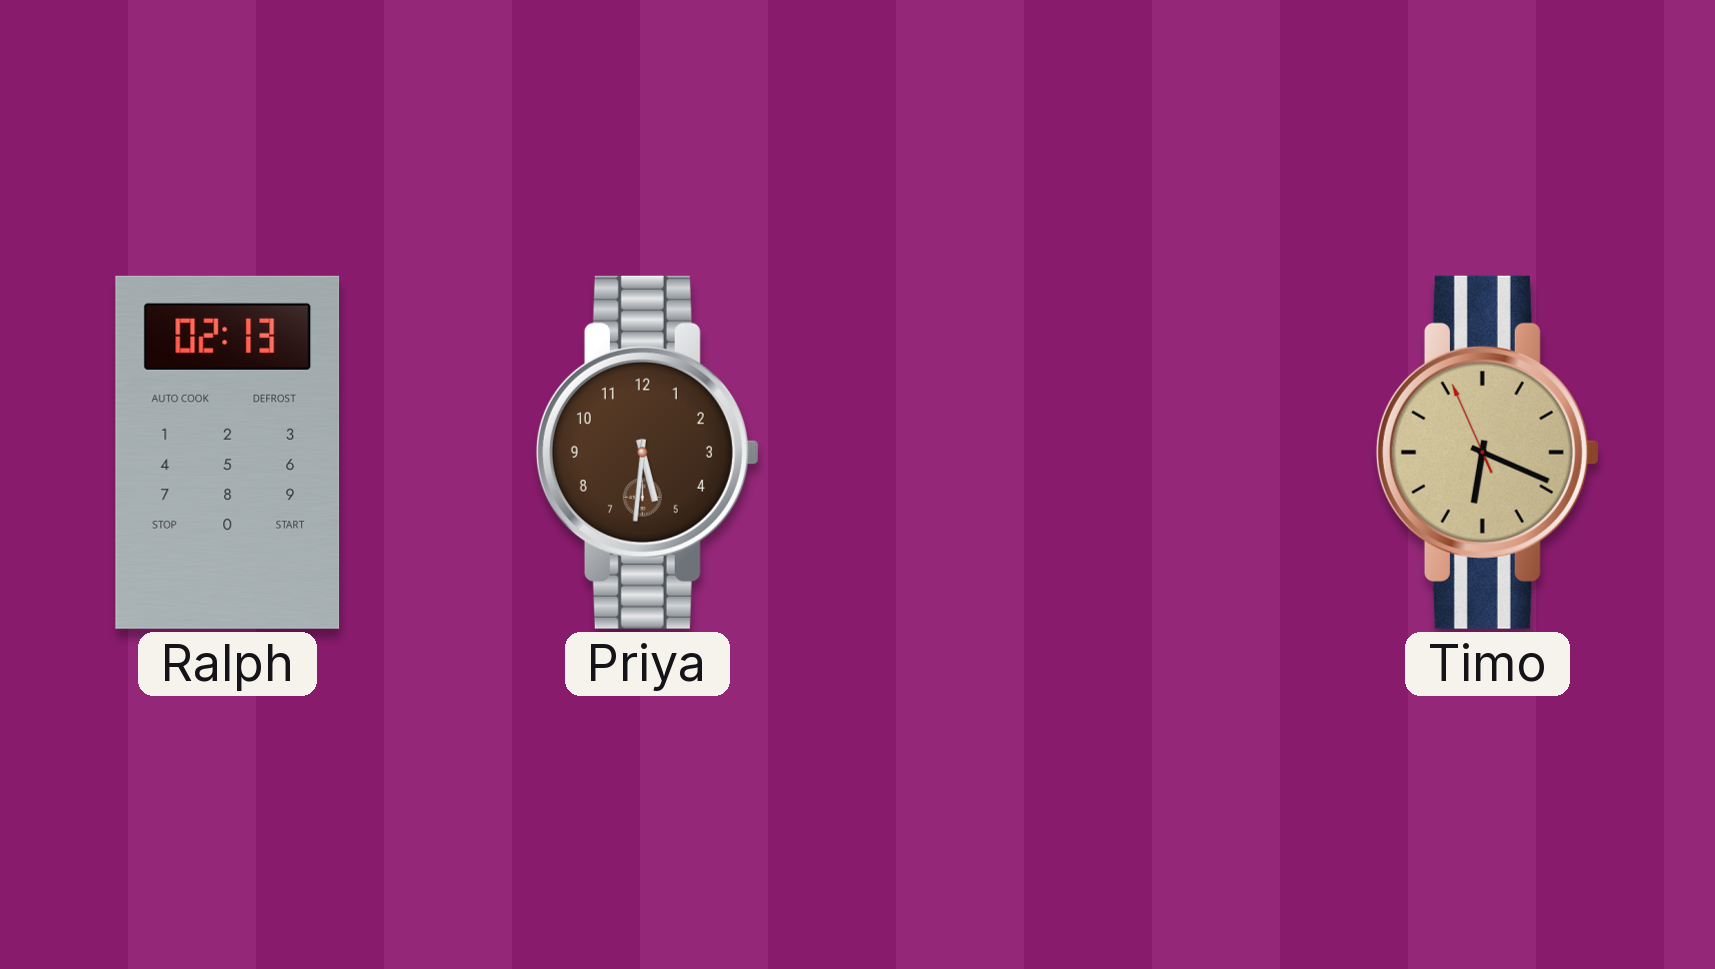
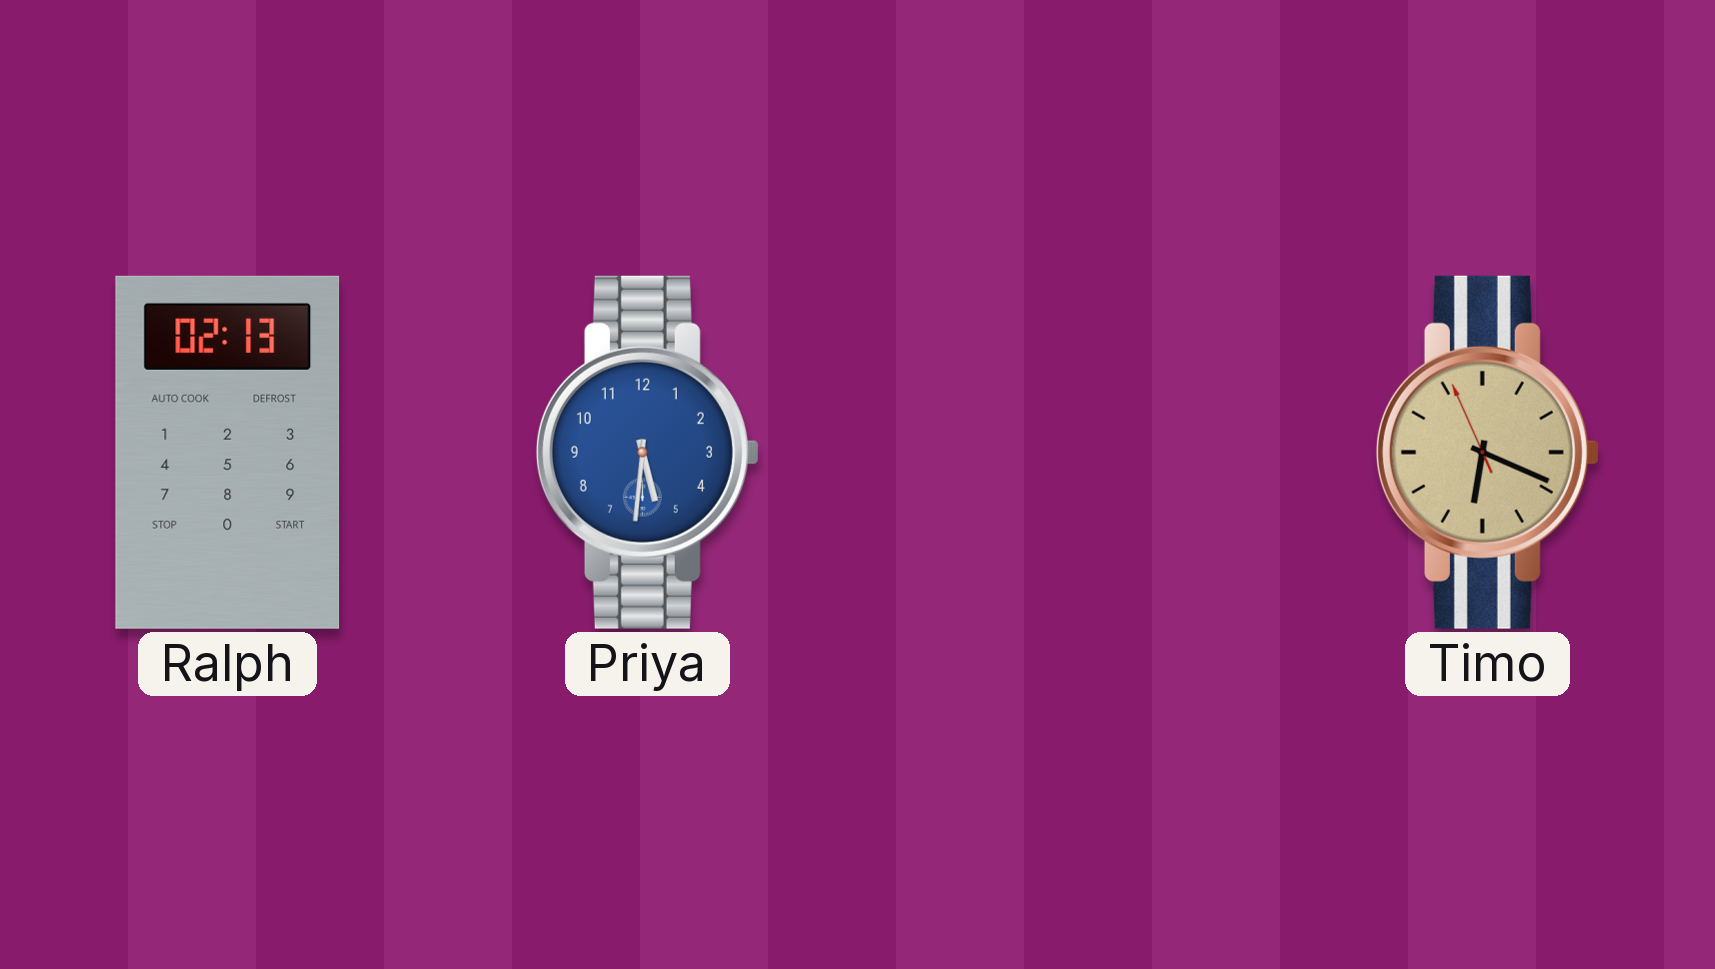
Priya dial: brown -> blue
